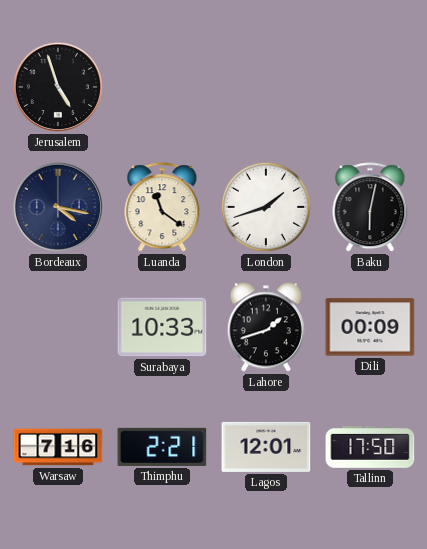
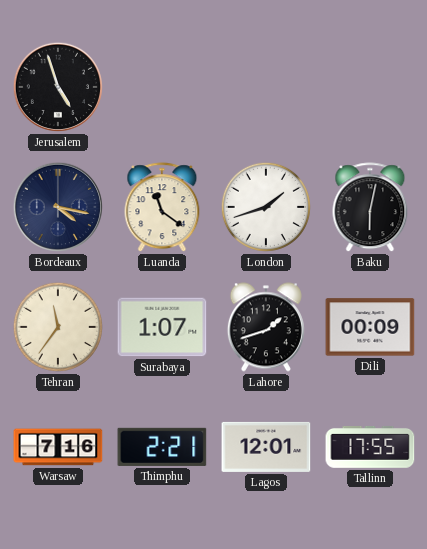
Tehran: none -> 11:36
Surabaya: 10:33 -> 1:07
Tallinn: 17:50 -> 17:55
